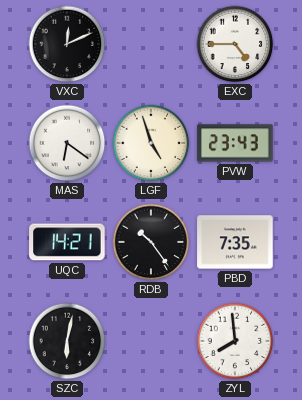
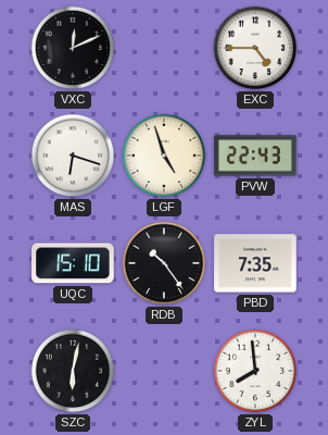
MAS: 6:21 -> 6:18
PVW: 23:43 -> 22:43
UQC: 14:21 -> 15:10
